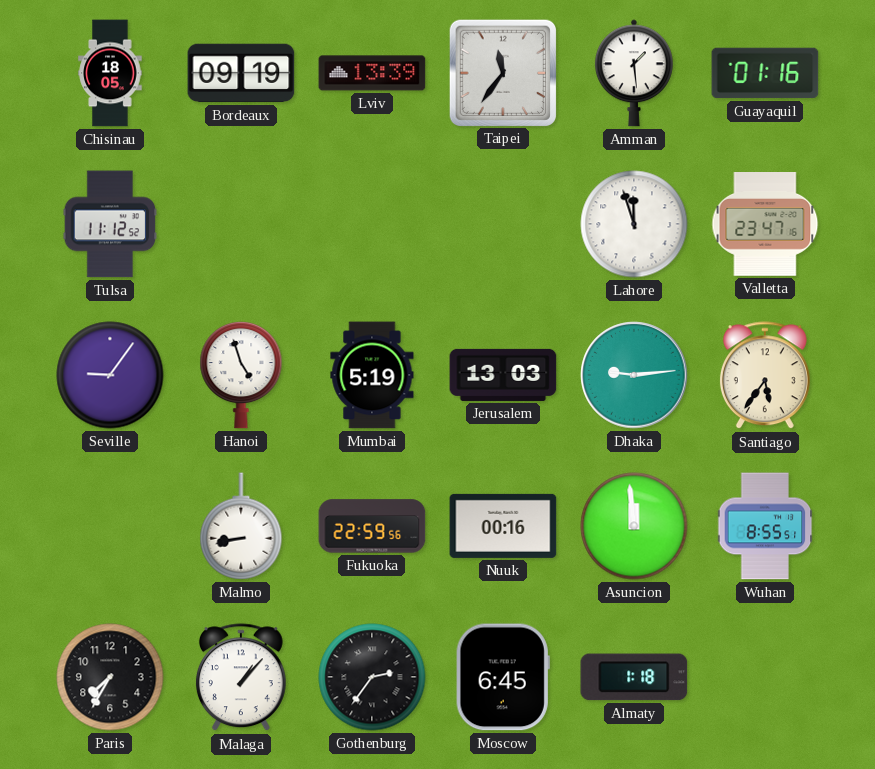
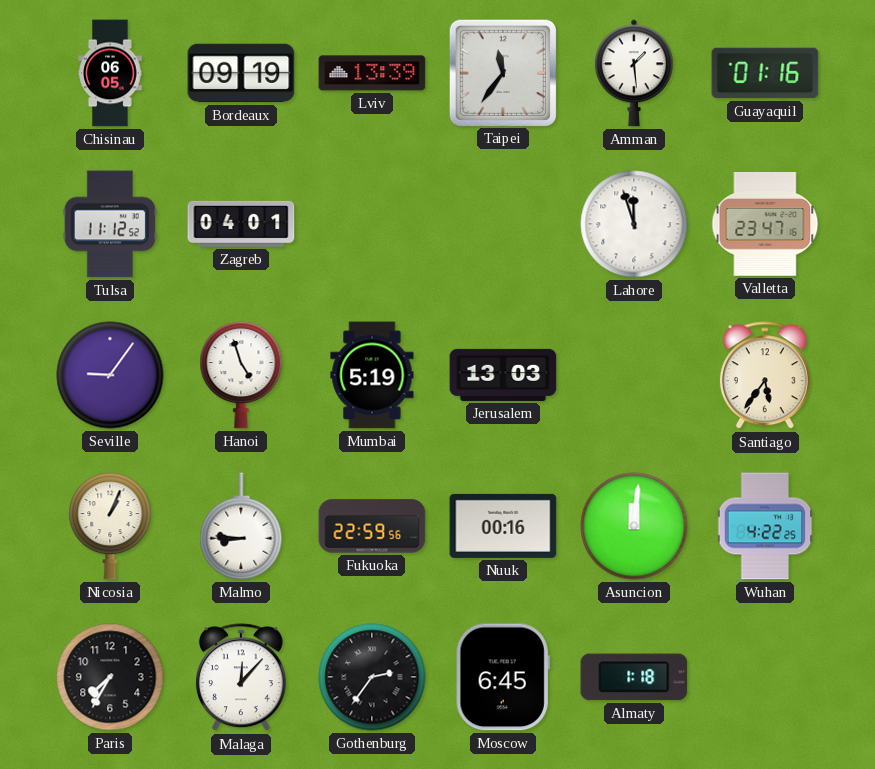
Chisinau: 18:05 -> 06:05
Zagreb: none -> 04:01
Dhaka: 9:14 -> none
Nicosia: none -> 1:04
Malmo: 8:43 -> 8:46
Asuncion: 11:59 -> 12:01
Wuhan: 8:55 -> 4:22
Malaga: 1:07 -> 12:07
